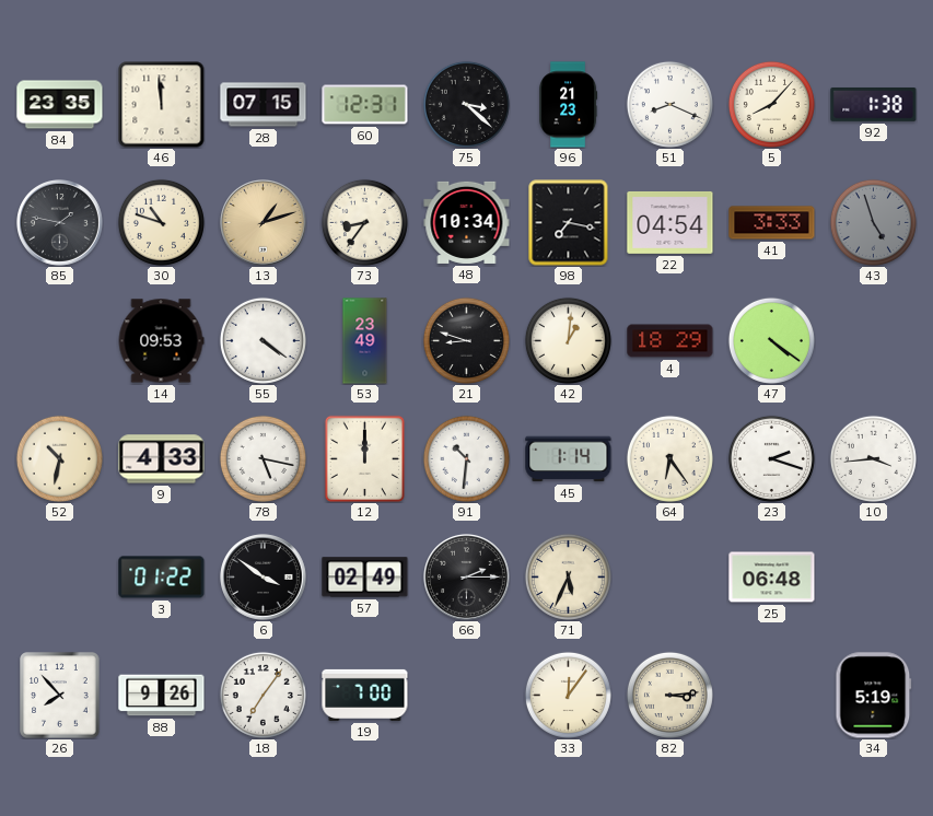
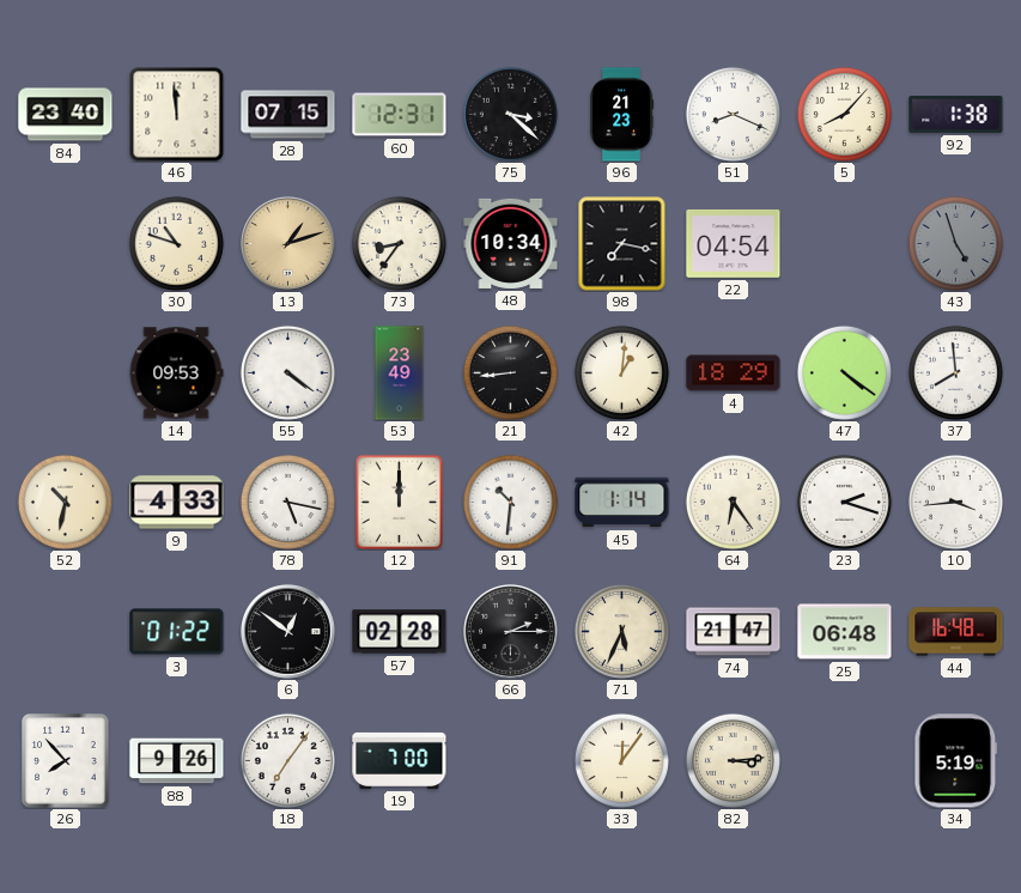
84: 23:35 -> 23:40
85: 1:47 -> none
41: 3:33 -> none
21: 8:48 -> 8:44
37: none -> 7:59
6: 3:51 -> 12:51
57: 02:49 -> 02:28
74: none -> 21:47
44: none -> 16:48
